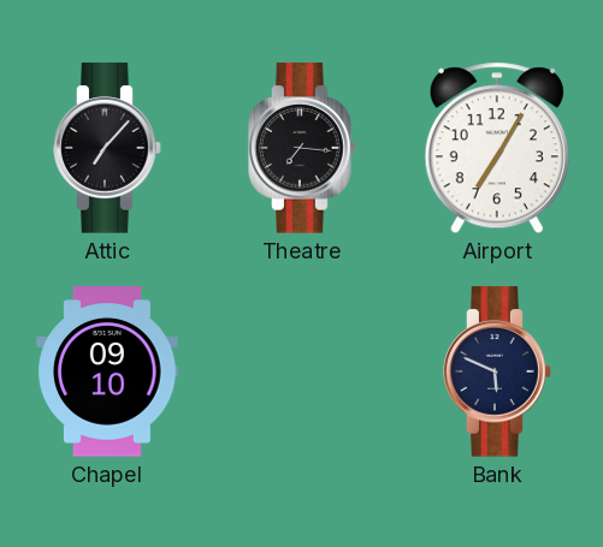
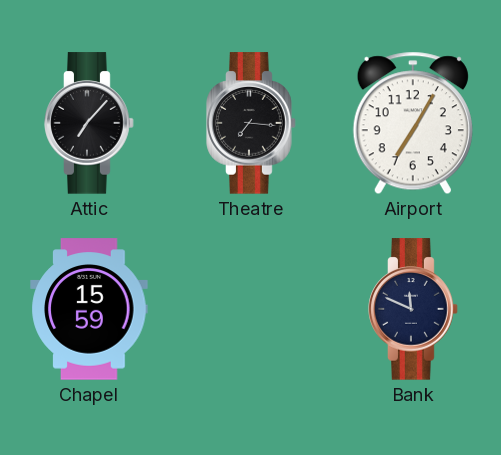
Chapel: 09:10 -> 15:59
Bank: 5:49 -> 11:49
